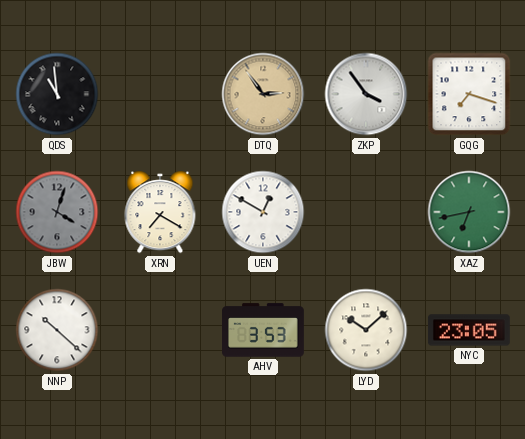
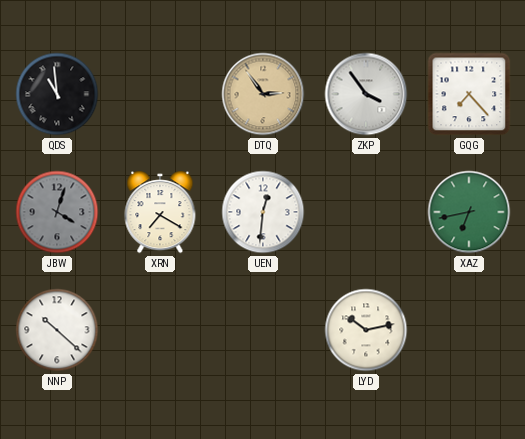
GQG: 7:18 -> 7:23
UEN: 12:50 -> 12:31
AHV: 3:53 -> none
LYD: 10:08 -> 10:13
NYC: 23:05 -> none
